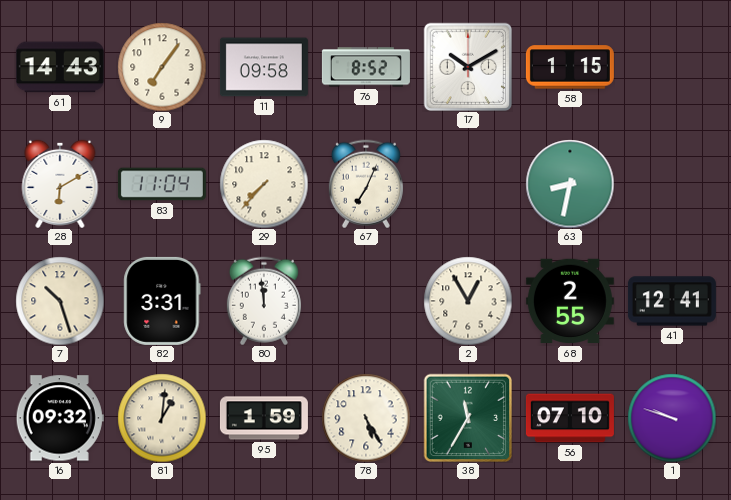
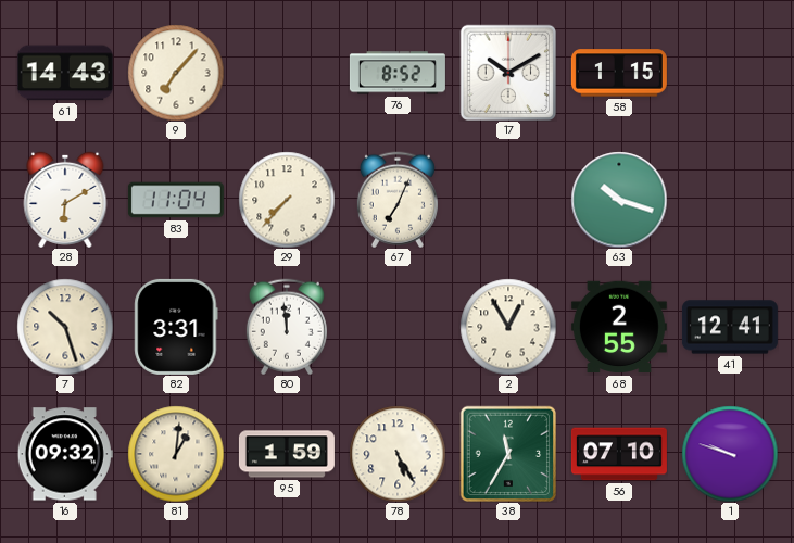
9: 7:06 -> 7:07
11: 09:58 -> none
63: 8:32 -> 10:18
